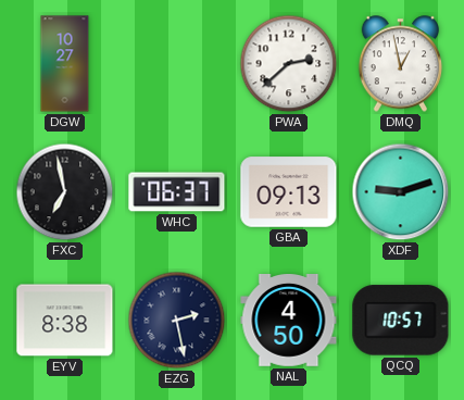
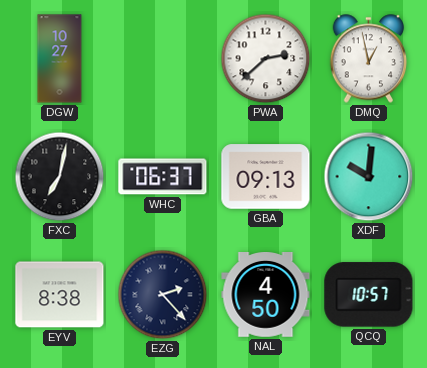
FXC: 6:58 -> 7:02
XDF: 9:12 -> 10:01
EZG: 2:28 -> 2:23
